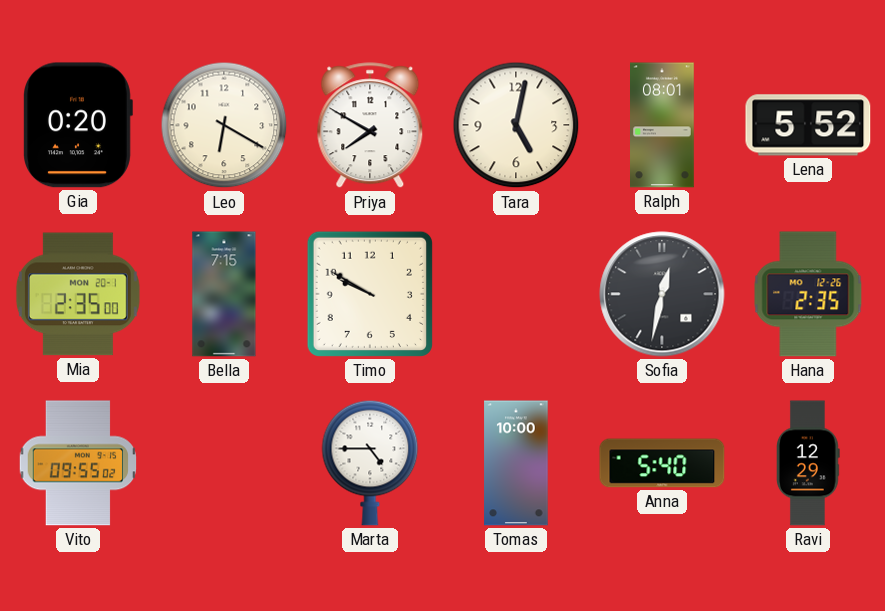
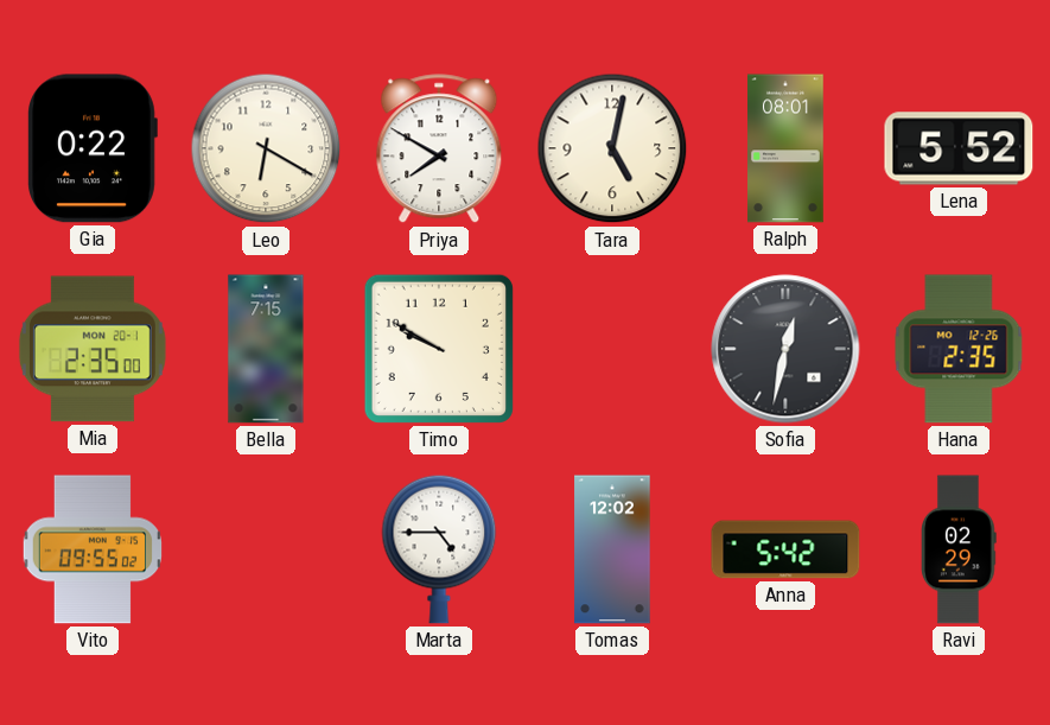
Gia: 0:20 -> 0:22
Tomas: 10:00 -> 12:02
Anna: 5:40 -> 5:42
Ravi: 12:29 -> 02:29
